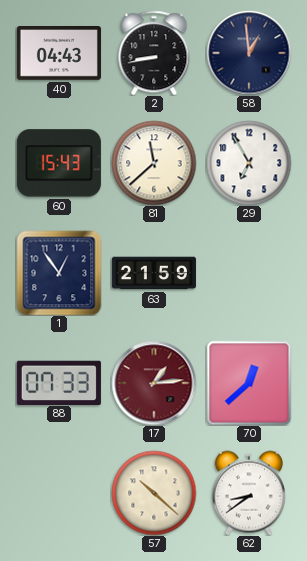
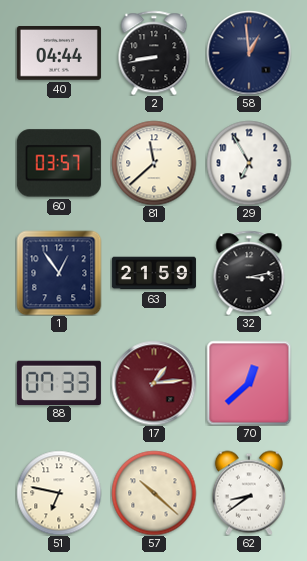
40: 04:43 -> 04:44
60: 15:43 -> 03:57
32: none -> 3:13
51: none -> 6:47
